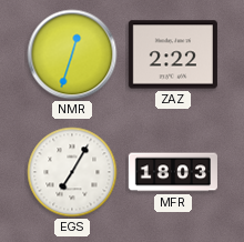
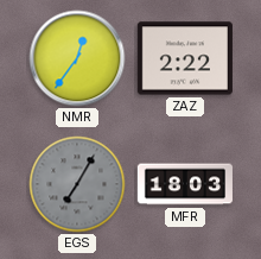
NMR: 12:33 -> 12:36
EGS dial: white -> grey
